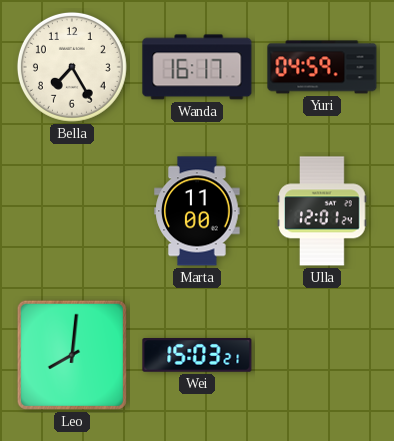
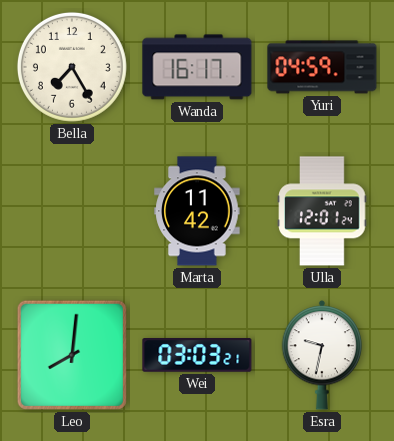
Marta: 11:00 -> 11:42
Wei: 15:03 -> 03:03
Esra: none -> 9:32
